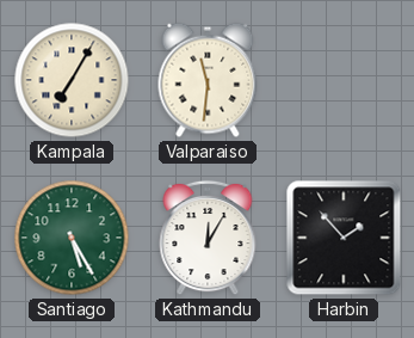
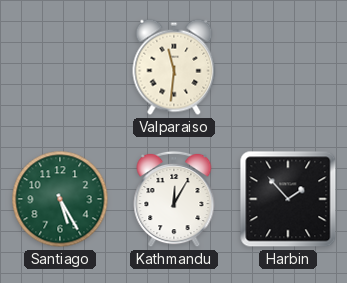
Kampala: 7:05 -> none
